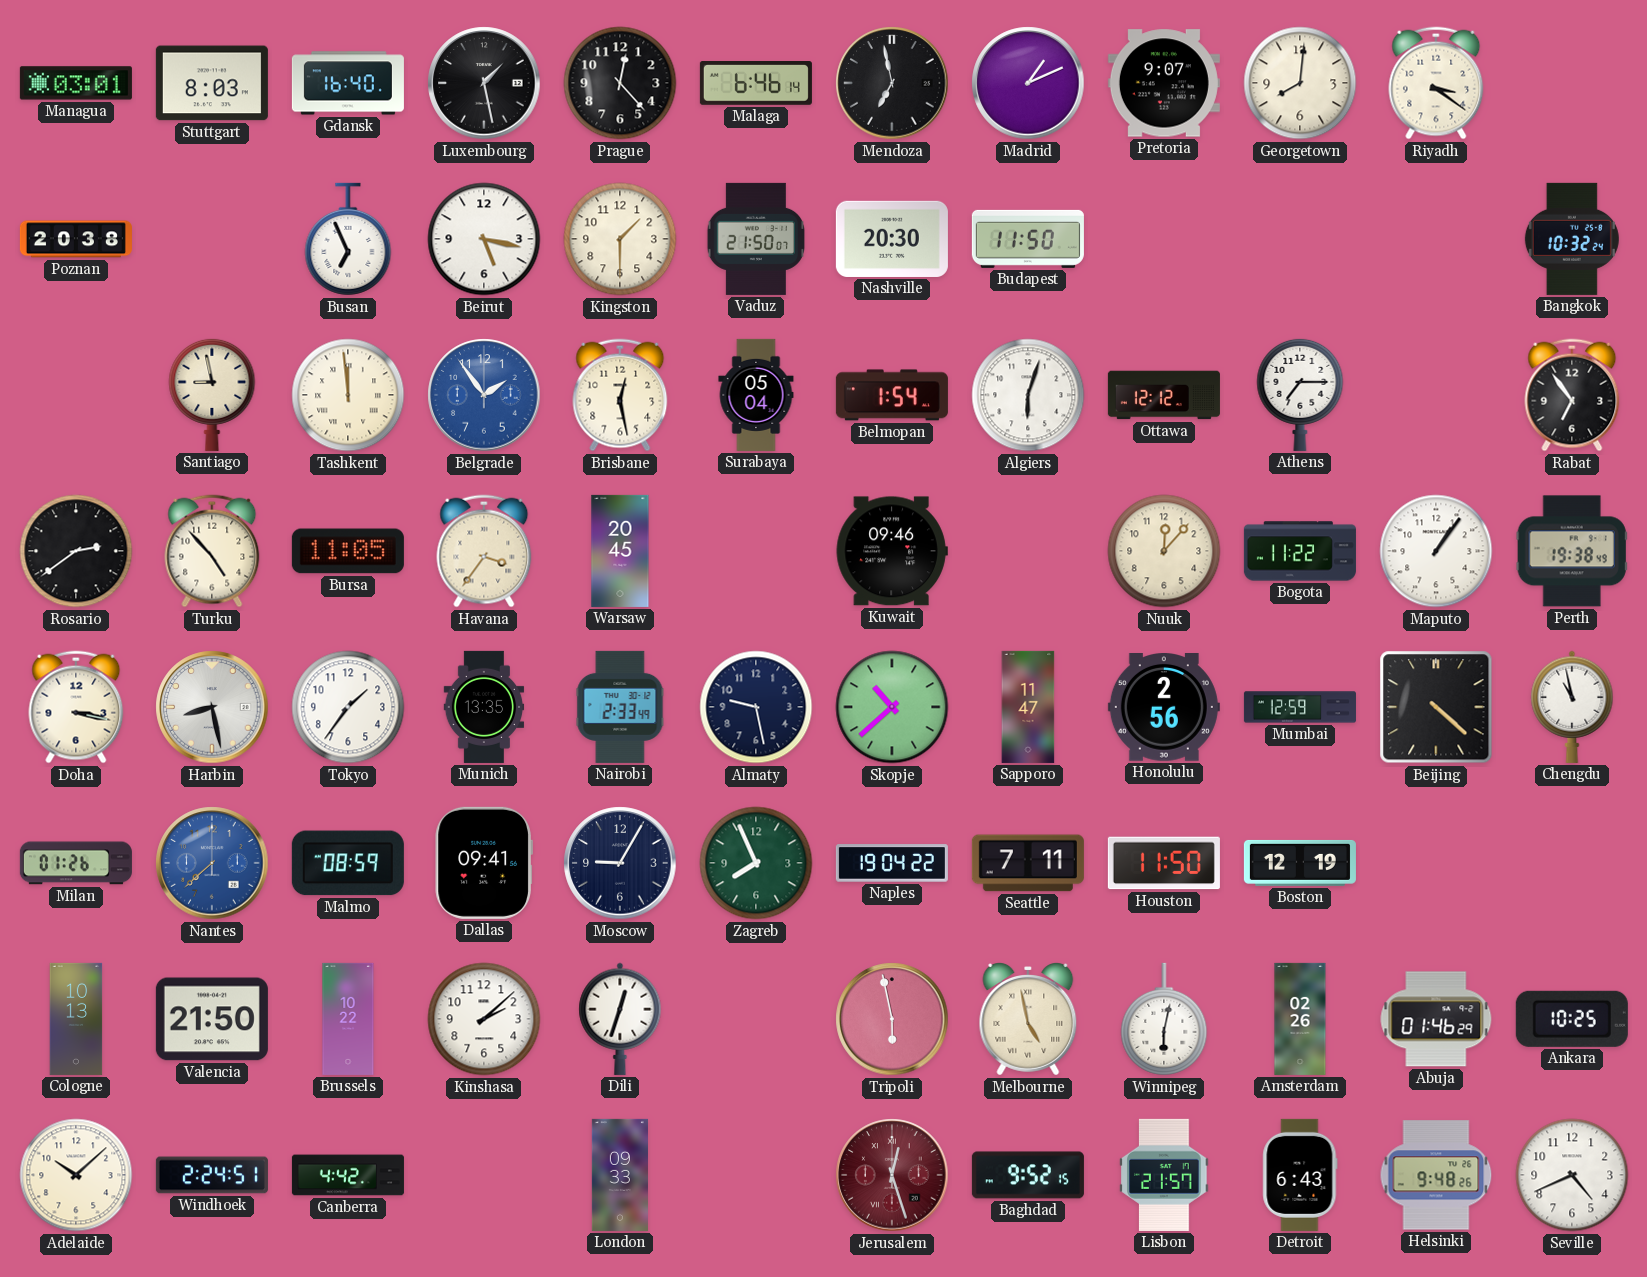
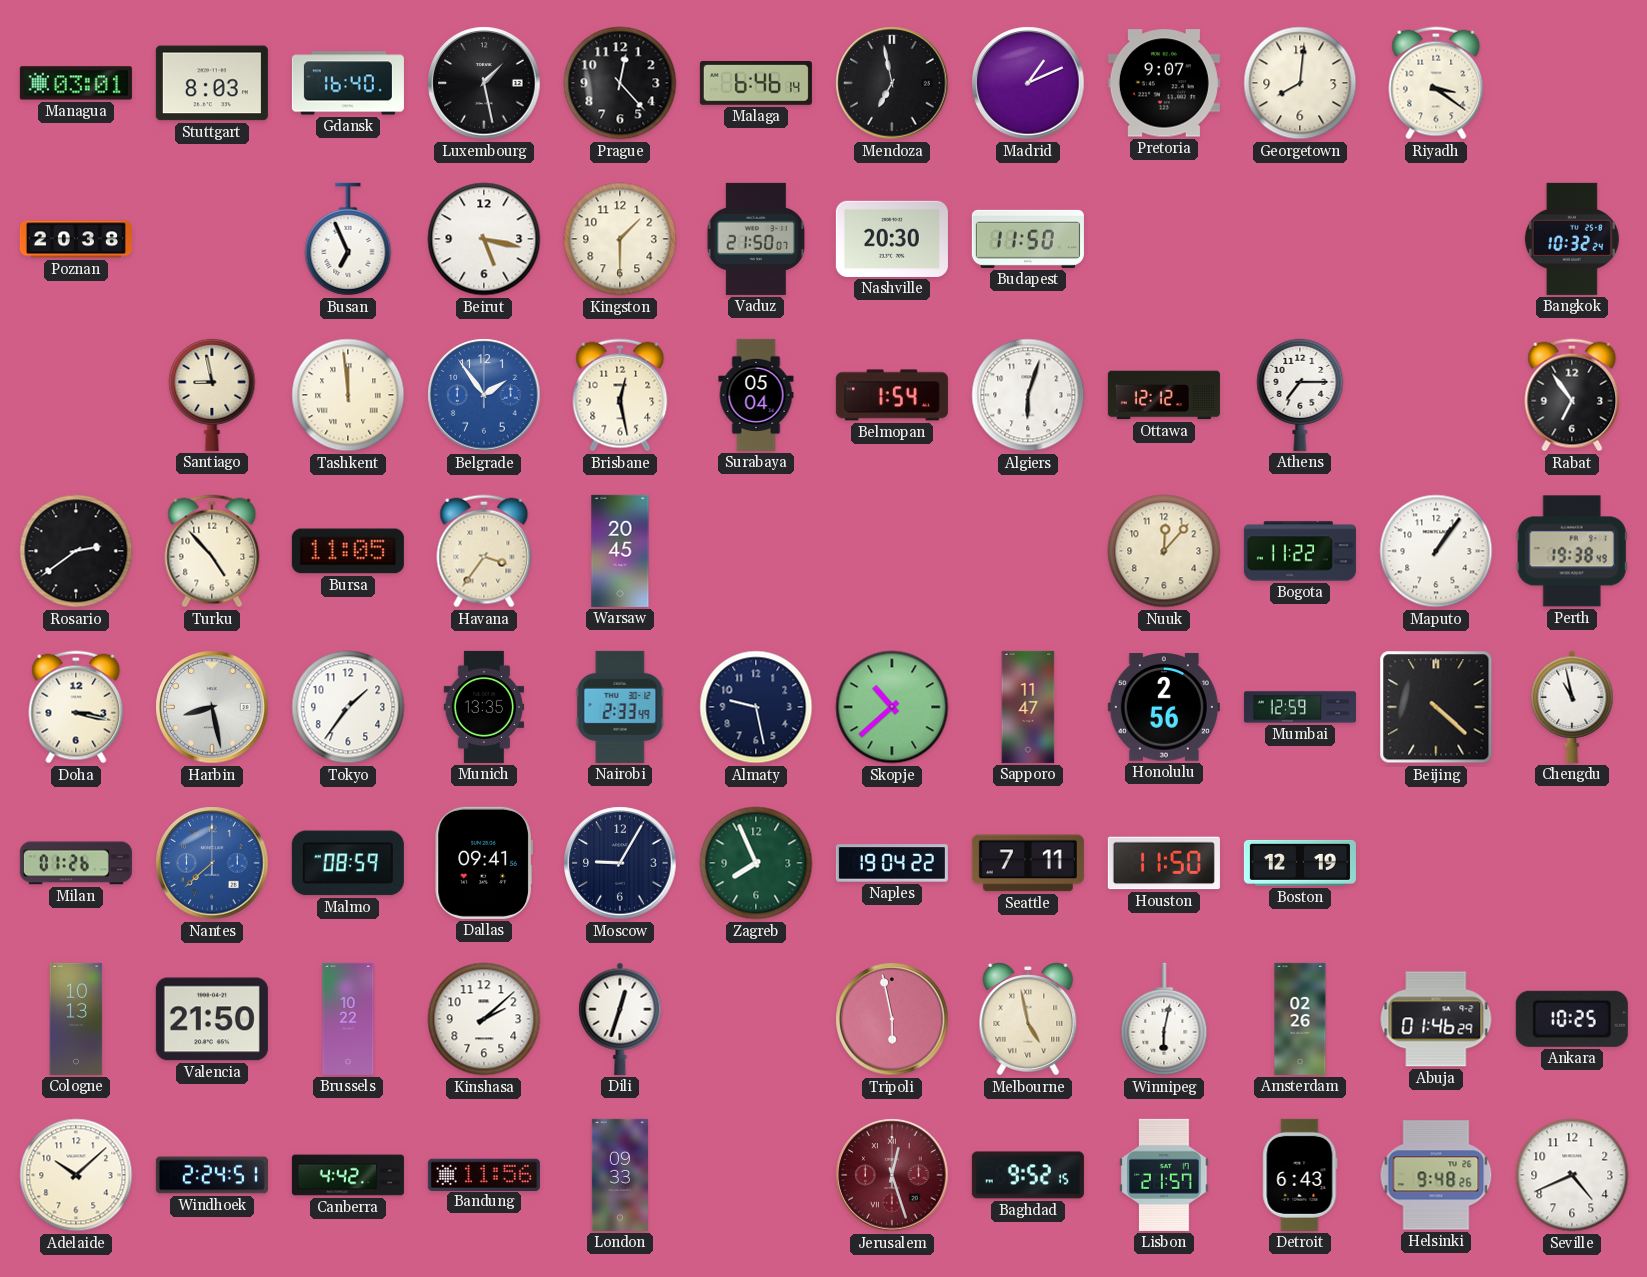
Kuwait: 09:46 -> none
Bandung: none -> 11:56
